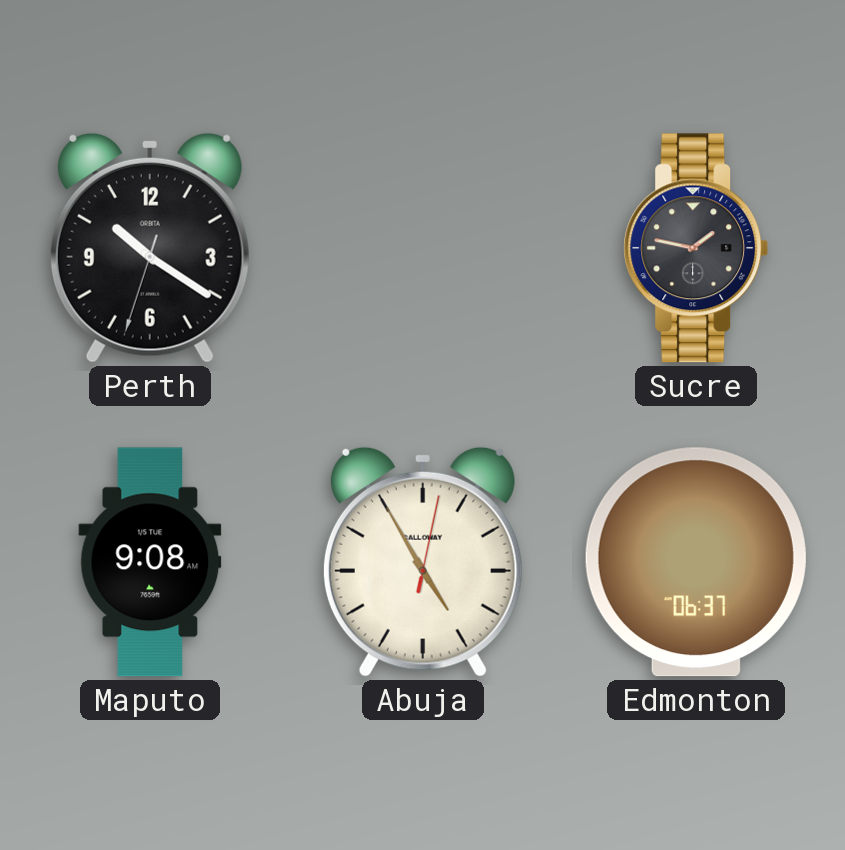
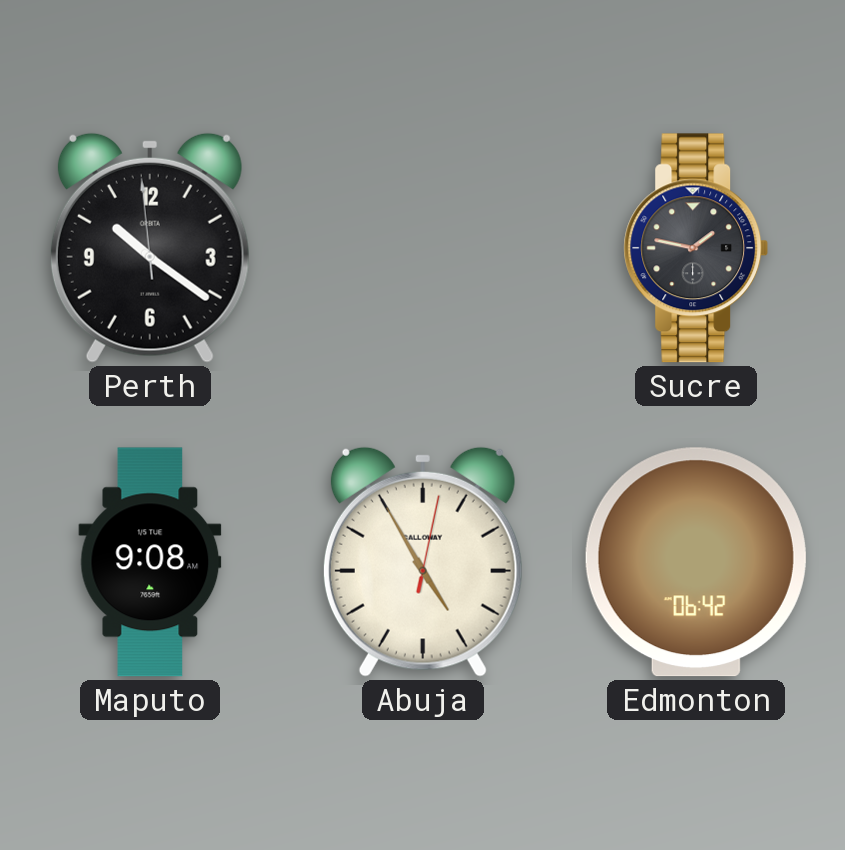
Perth: 10:20:33 -> 10:20:59
Edmonton: 06:37 -> 06:42
